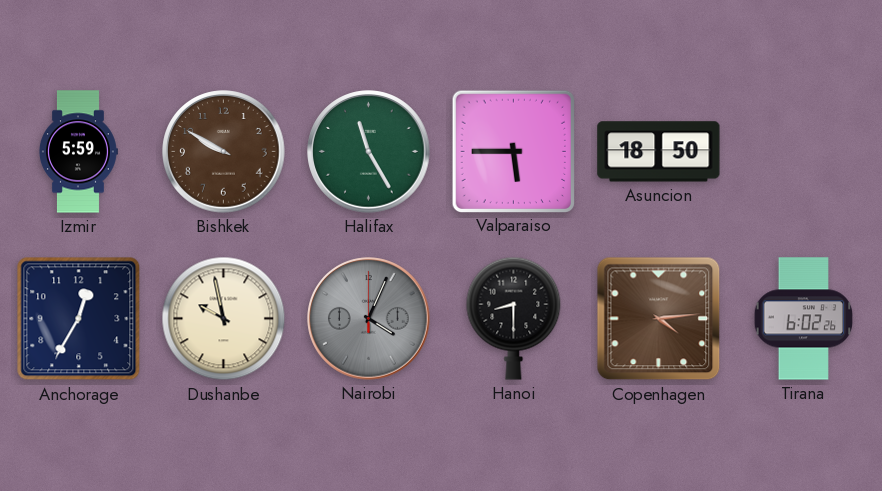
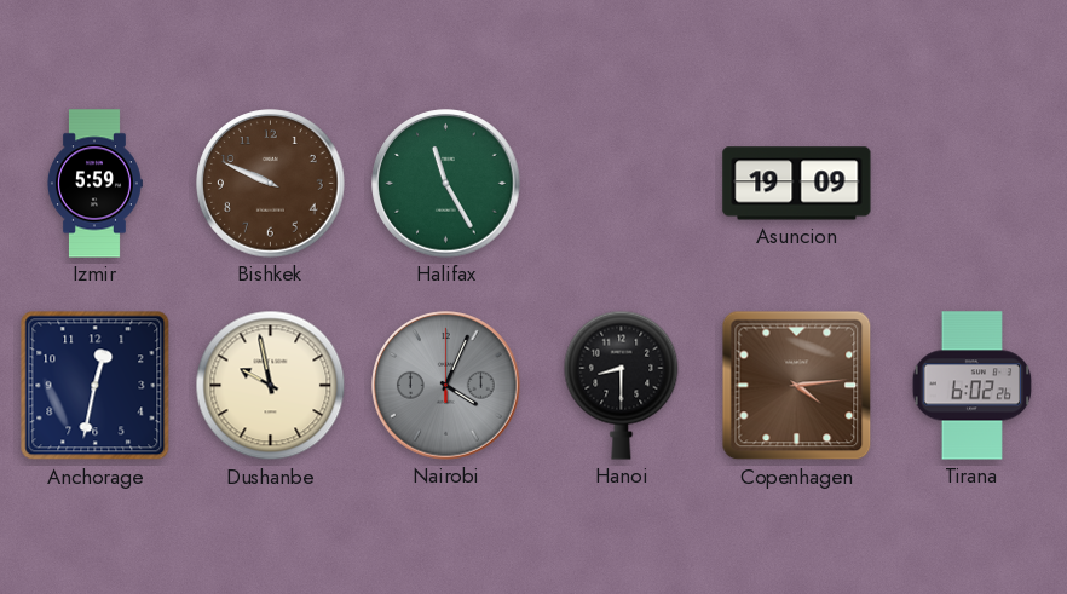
Bishkek: 9:50 -> 9:49
Valparaiso: 5:45 -> none
Asuncion: 18:50 -> 19:09
Anchorage: 12:35 -> 12:32
